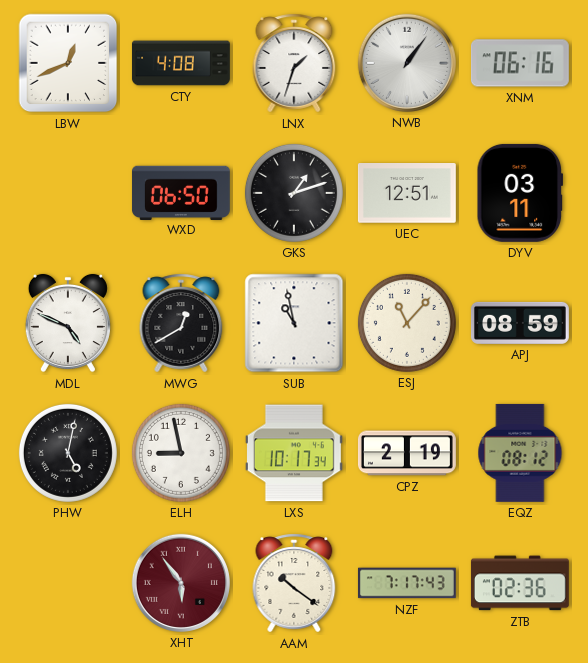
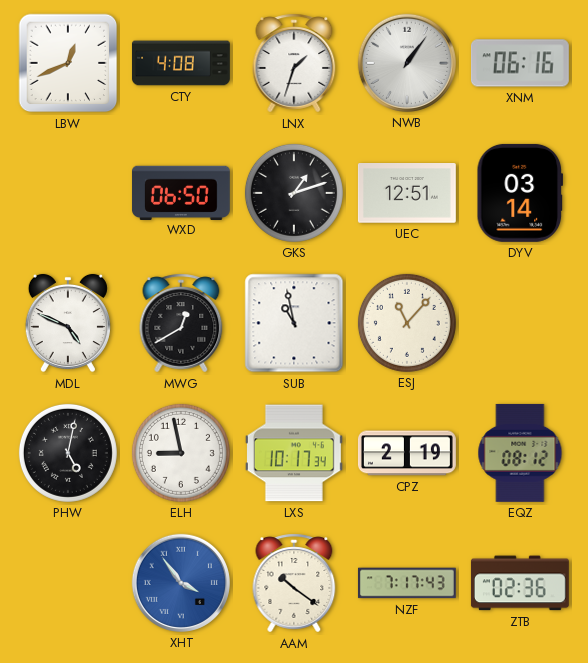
DYV: 03:11 -> 03:14
APJ: 08:59 -> none
XHT: 5:54 -> 3:54
XHT dial: burgundy -> blue
